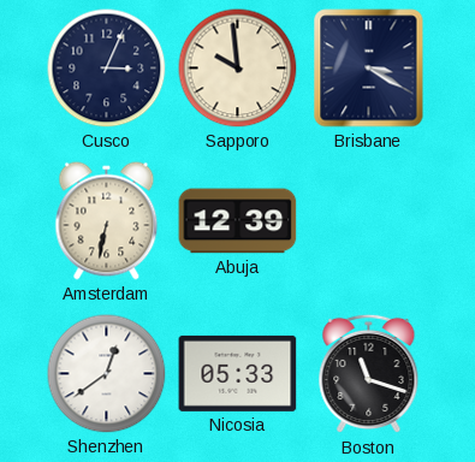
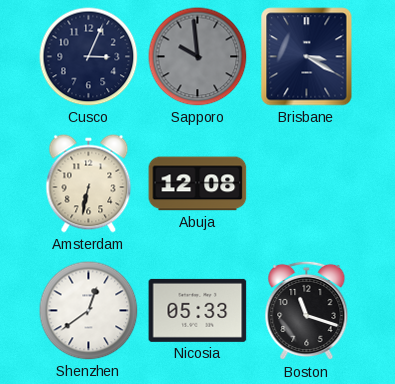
Sapporo dial: cream -> grey
Abuja: 12:39 -> 12:08
